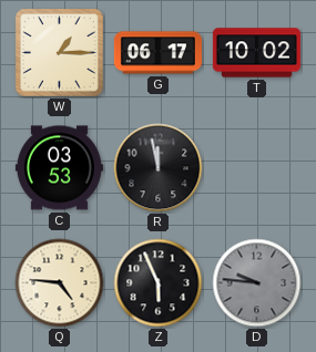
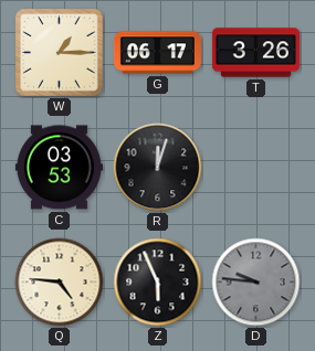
T: 10:02 -> 3:26
R: 11:58 -> 12:03
